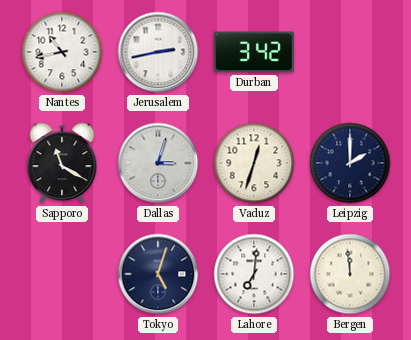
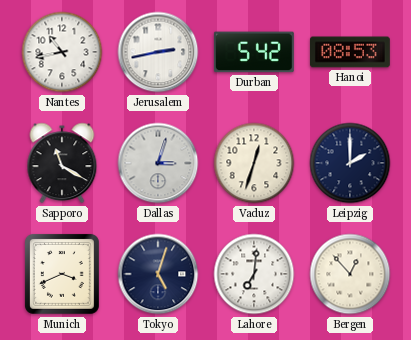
Durban: 3:42 -> 5:42
Hanoi: none -> 08:53
Munich: none -> 3:41
Bergen: 11:59 -> 12:53
